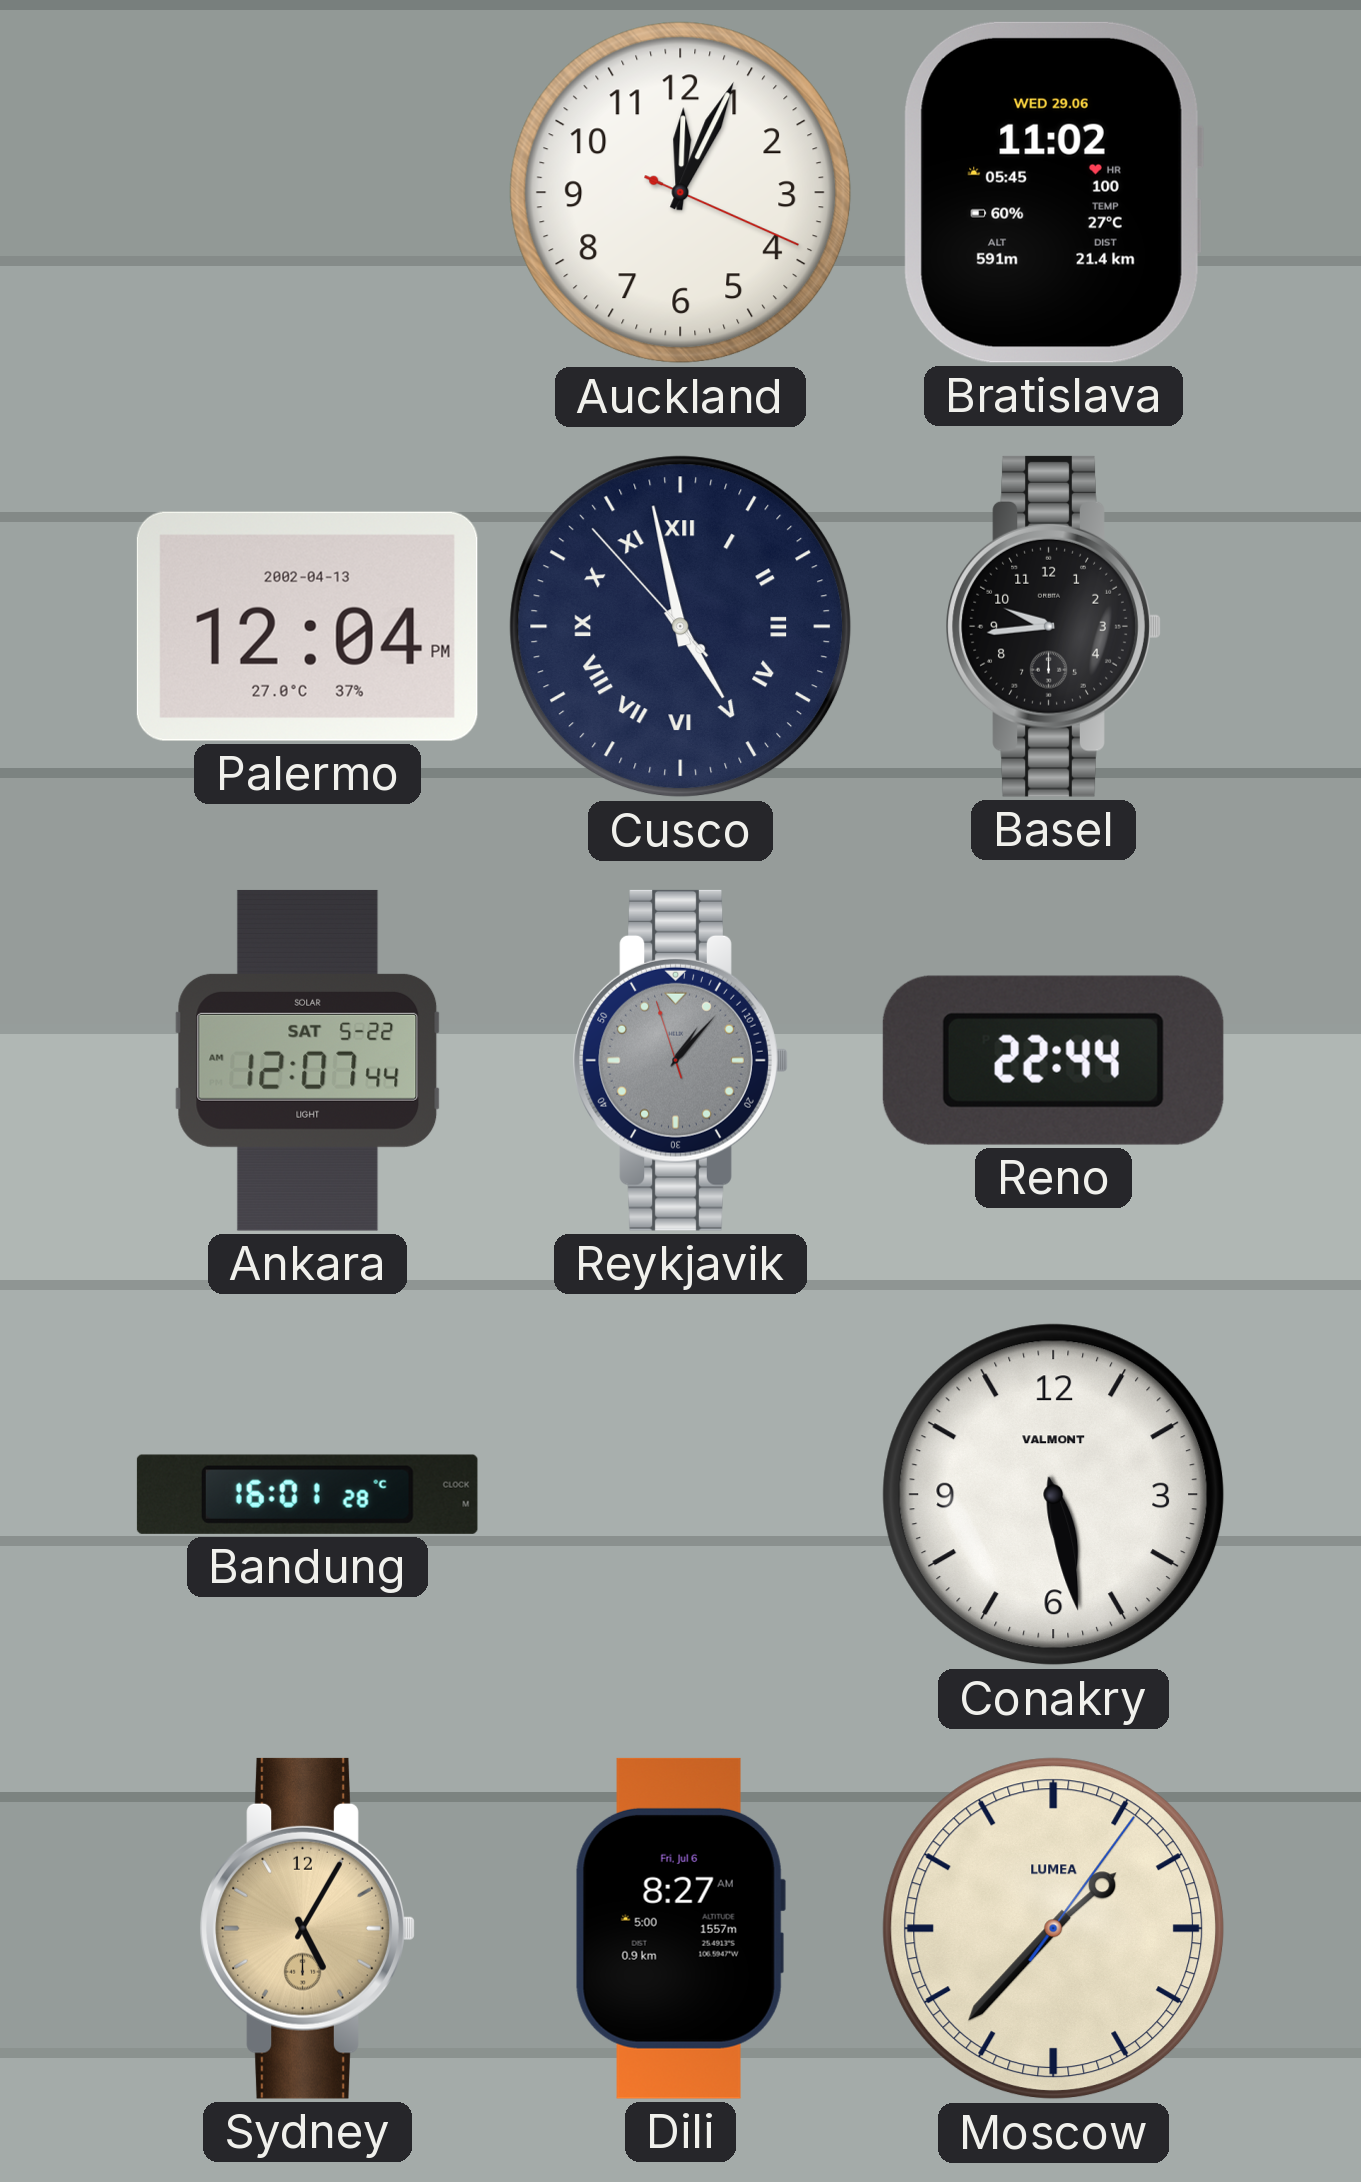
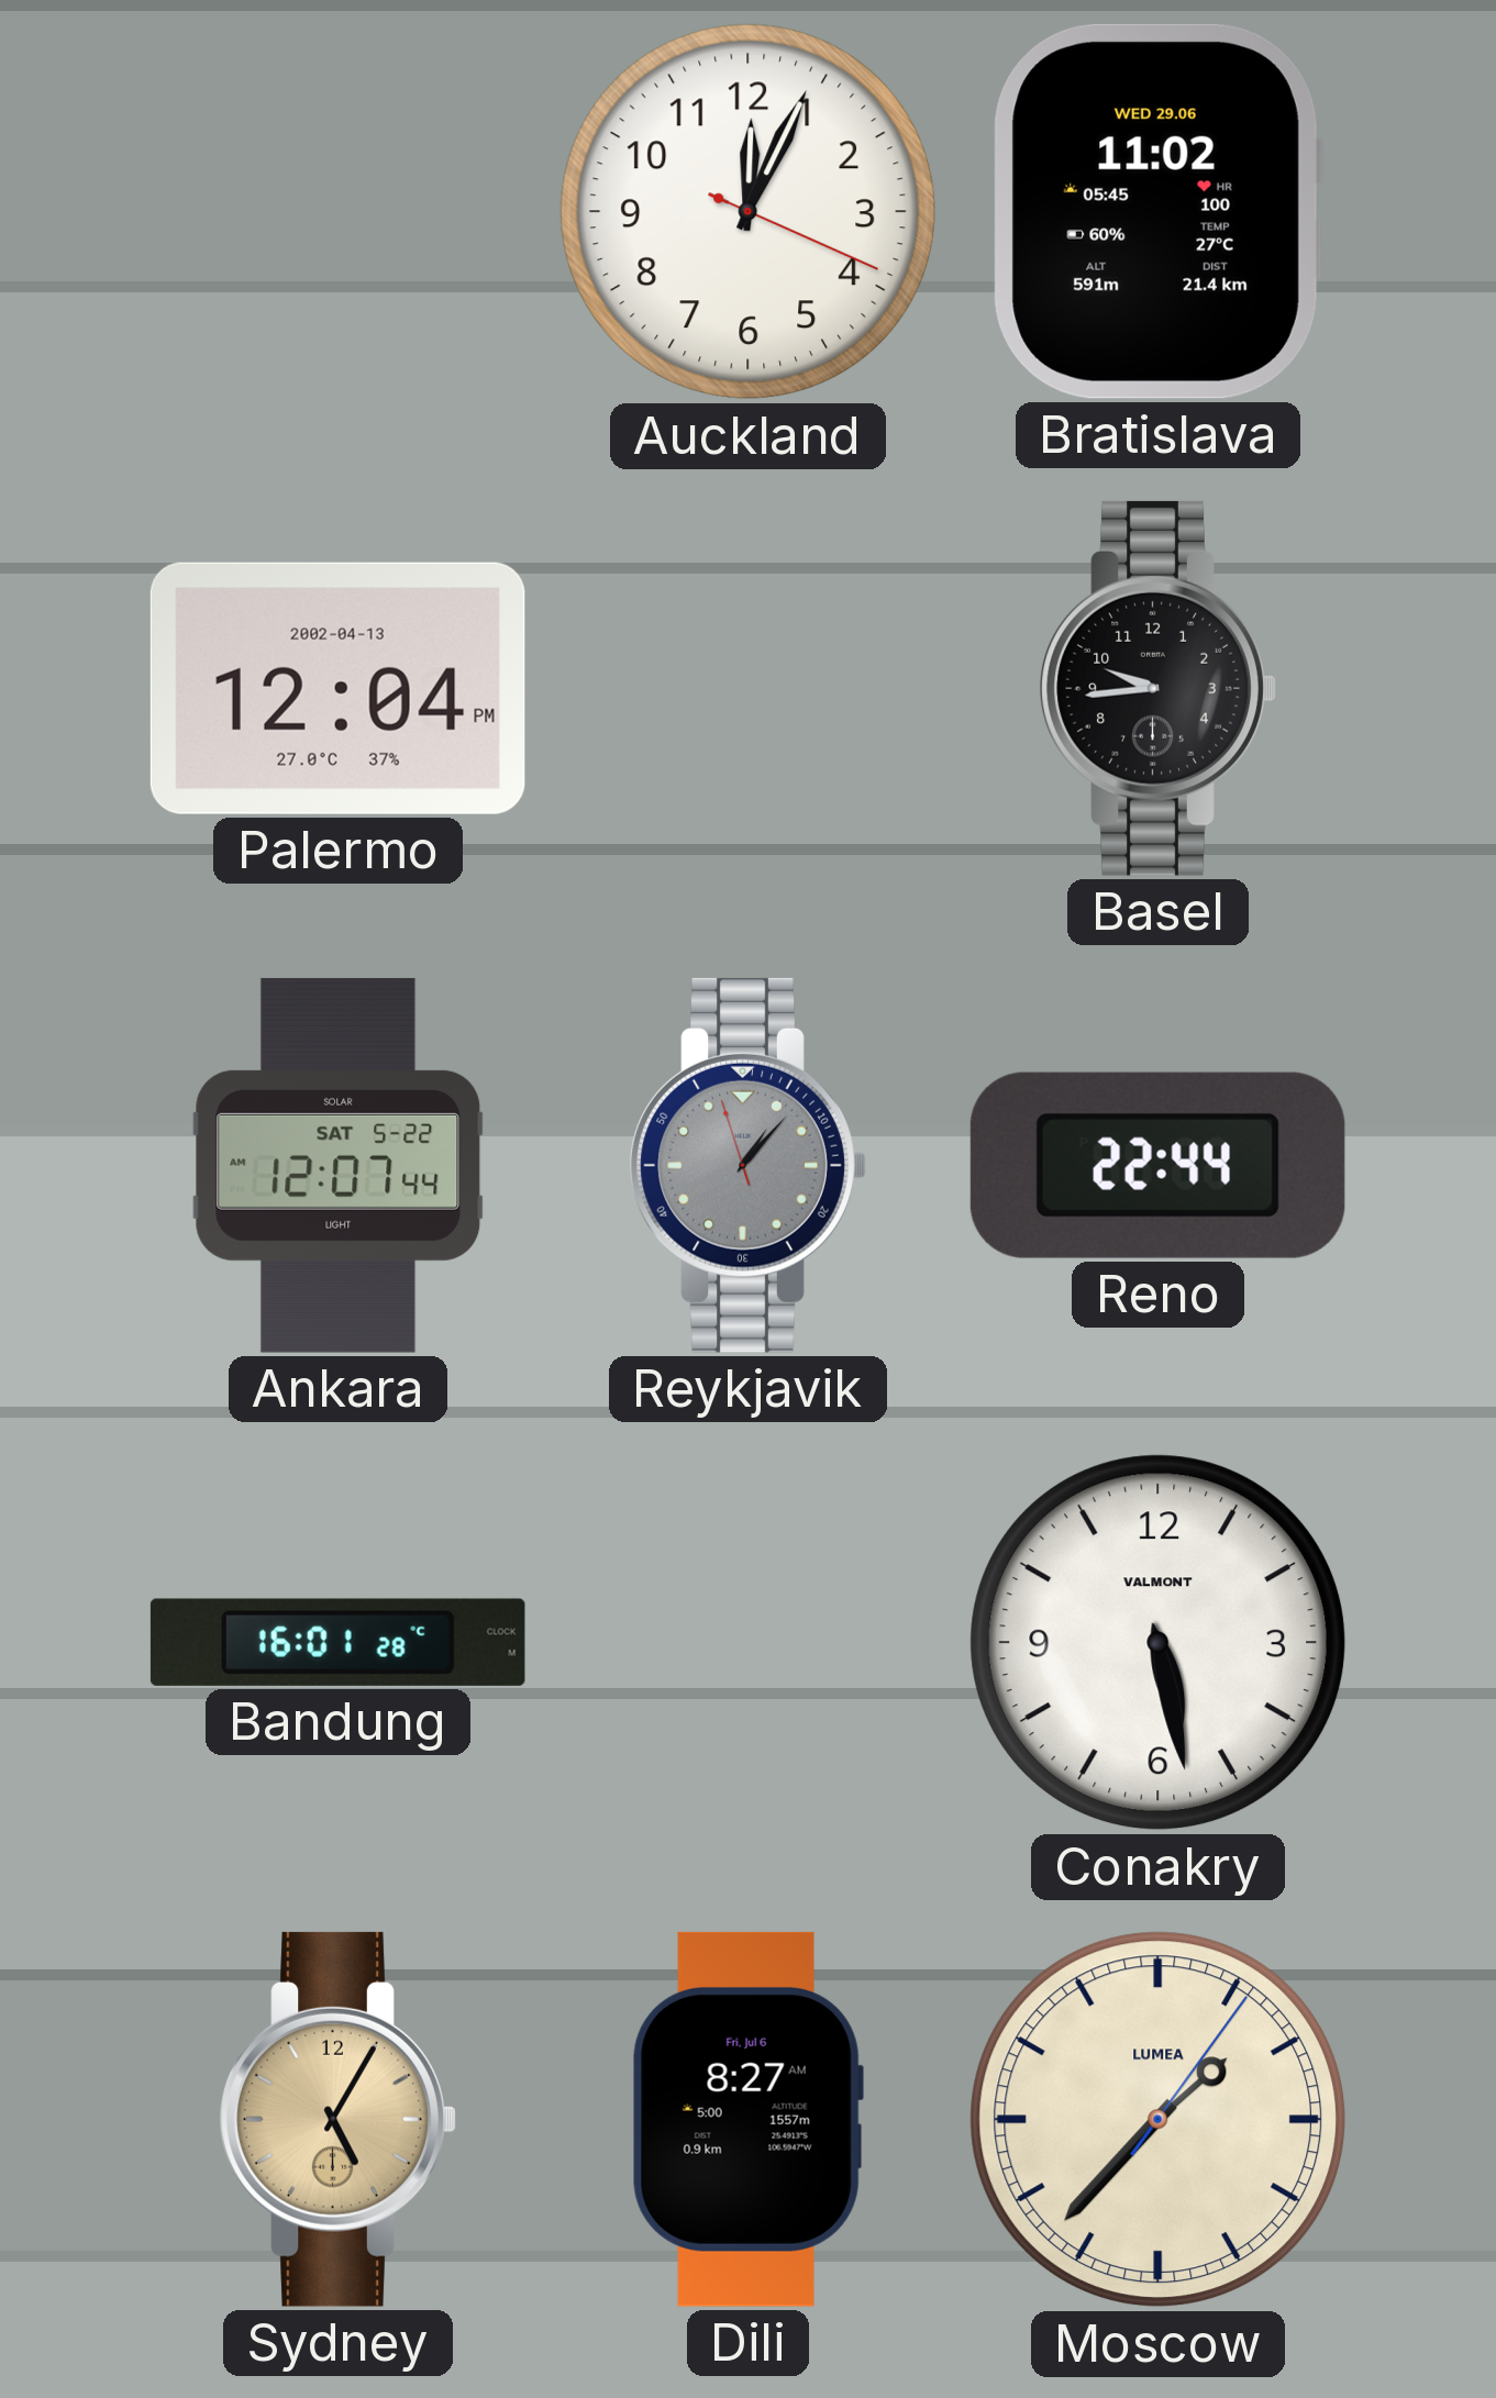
Cusco: 4:57 -> none
